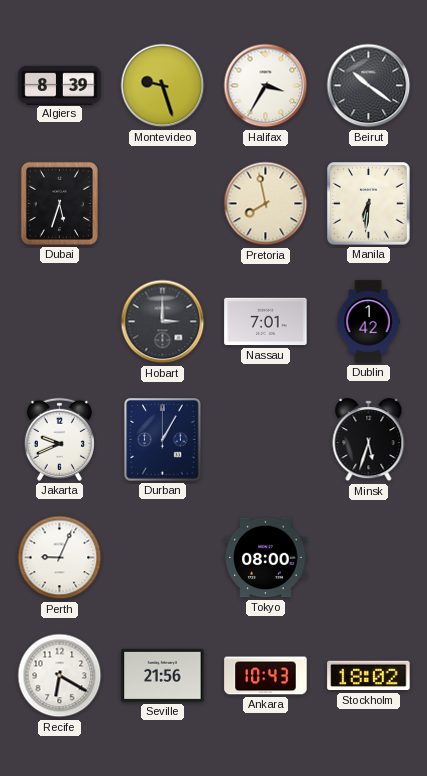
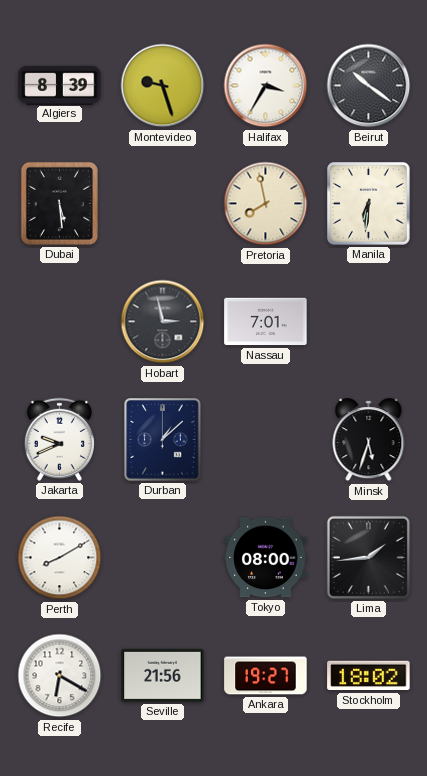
Dubai: 5:33 -> 5:29
Hobart: 3:00 -> 2:58
Dublin: 1:42 -> none
Durban: 1:05 -> 1:08
Perth: 9:04 -> 8:10
Lima: none -> 1:44
Ankara: 10:43 -> 19:27
